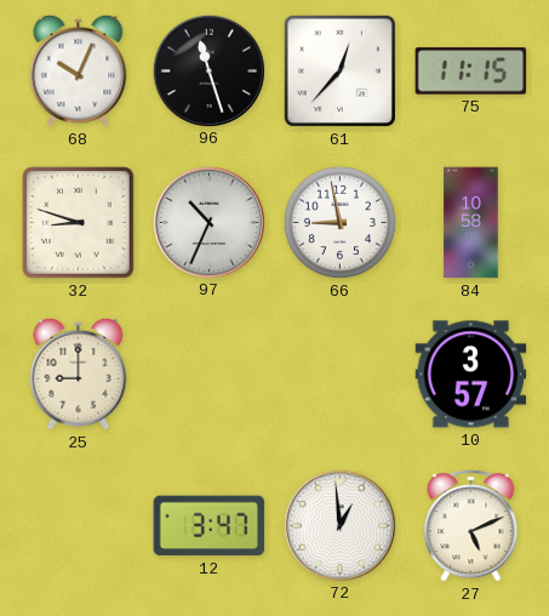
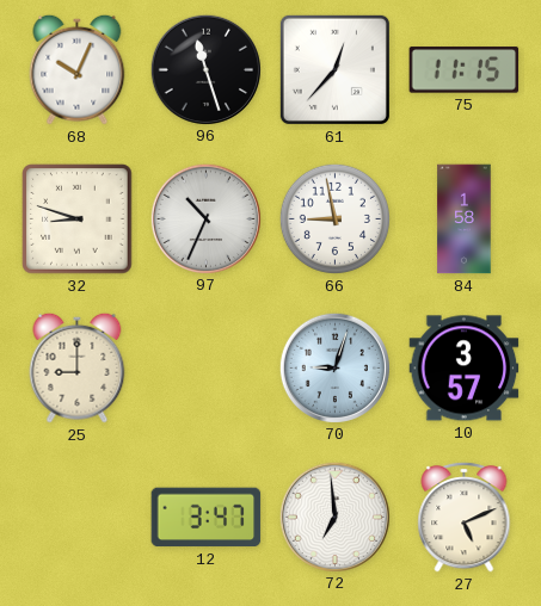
84: 10:58 -> 1:58
70: none -> 9:03
72: 12:59 -> 6:59
